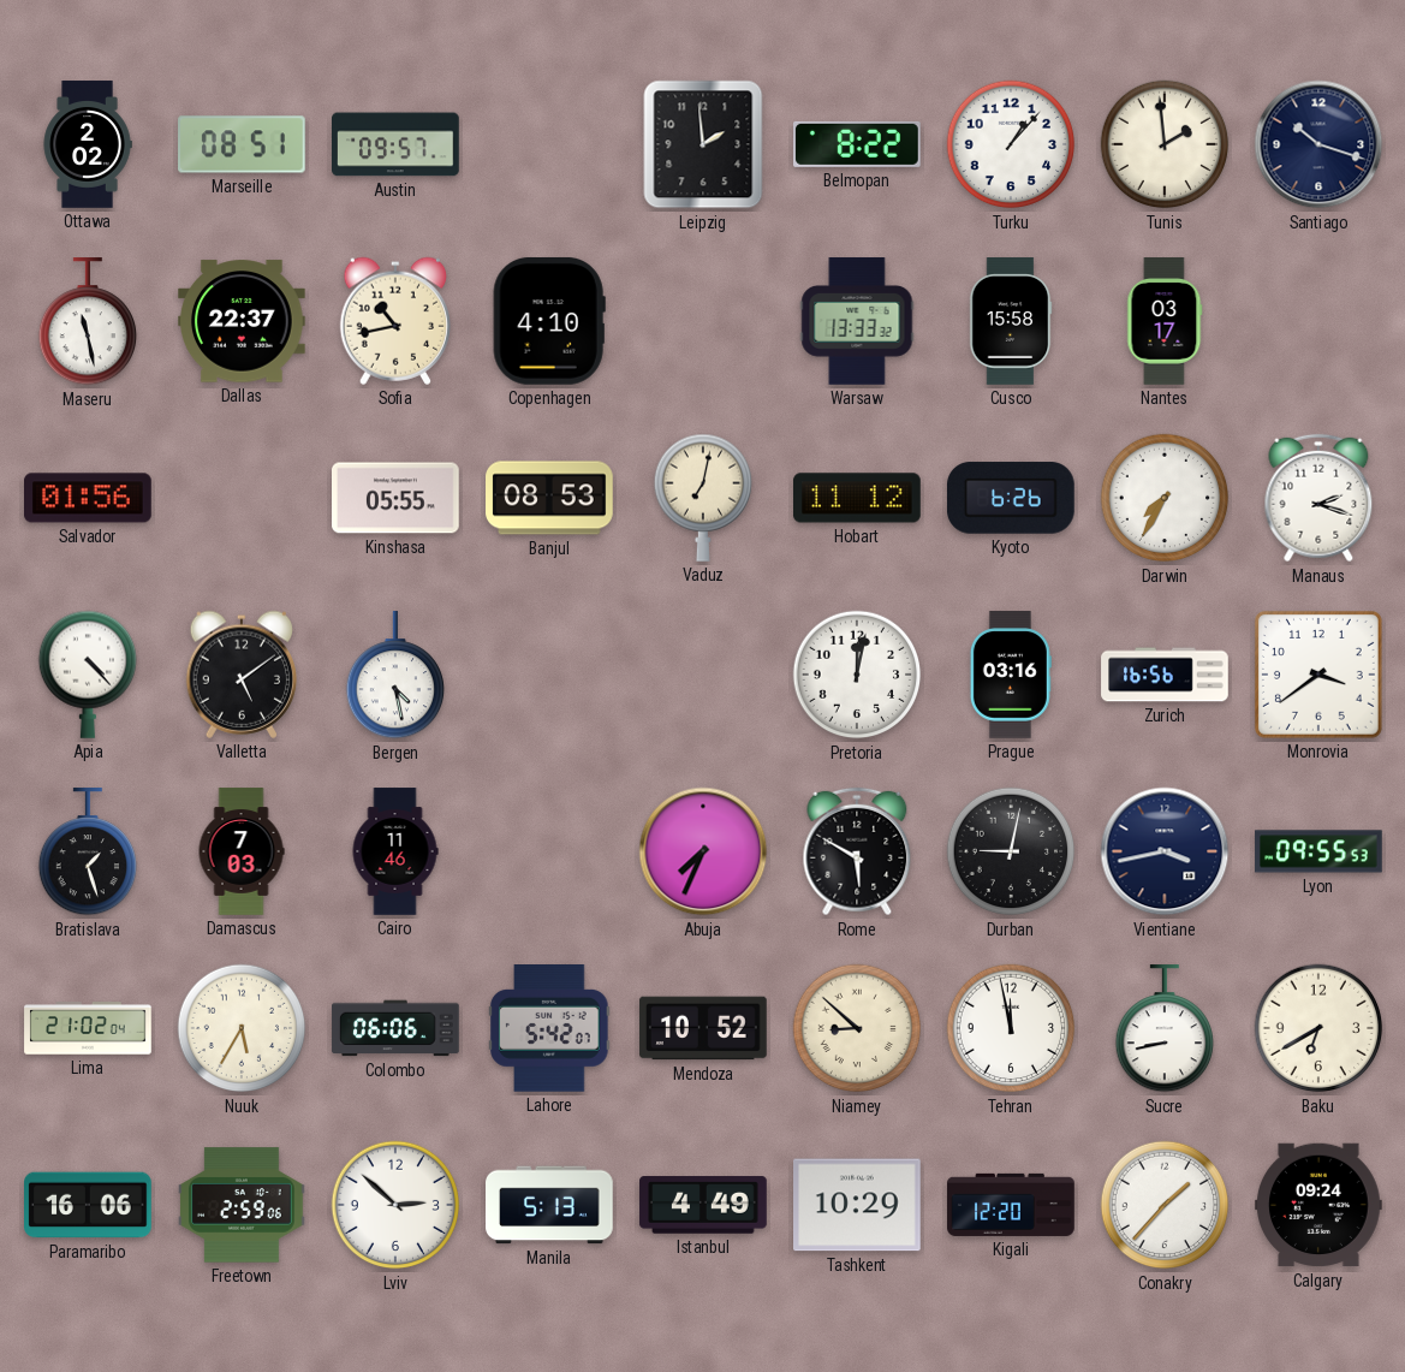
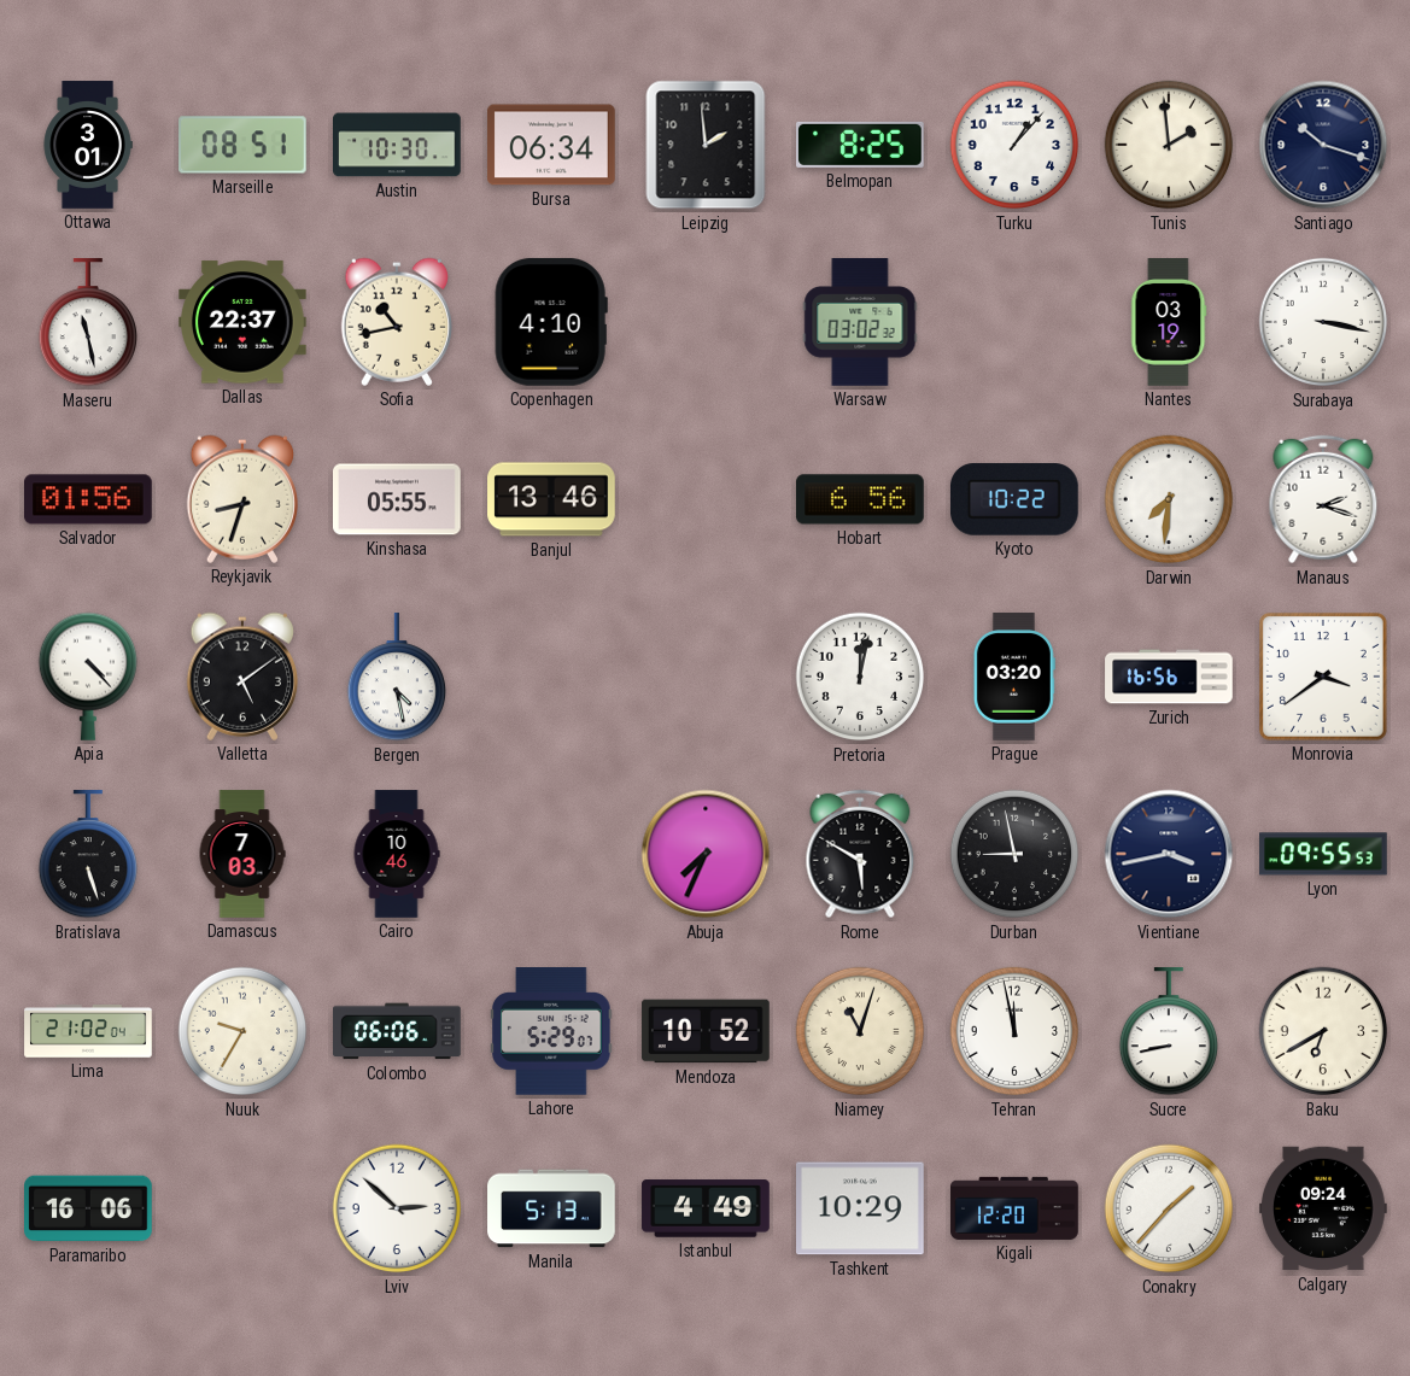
Ottawa: 2:02 -> 3:01
Austin: 09:57 -> 10:30
Bursa: none -> 06:34
Belmopan: 8:22 -> 8:25
Warsaw: 13:33 -> 03:02
Cusco: 15:58 -> none
Nantes: 03:17 -> 03:19
Surabaya: none -> 3:17
Reykjavik: none -> 8:33
Banjul: 08:53 -> 13:46
Vaduz: 7:02 -> none
Hobart: 11:12 -> 6:56
Kyoto: 6:26 -> 10:22
Darwin: 7:35 -> 7:31
Prague: 03:16 -> 03:20
Bratislava: 1:27 -> 5:27
Cairo: 11:46 -> 10:46
Durban: 9:02 -> 8:58
Nuuk: 5:35 -> 9:35
Lahore: 5:42 -> 5:29
Niamey: 8:52 -> 11:03
Freetown: 2:59 -> none
